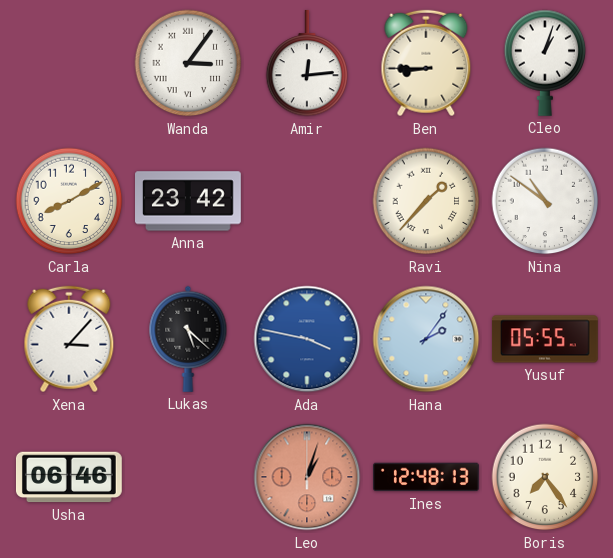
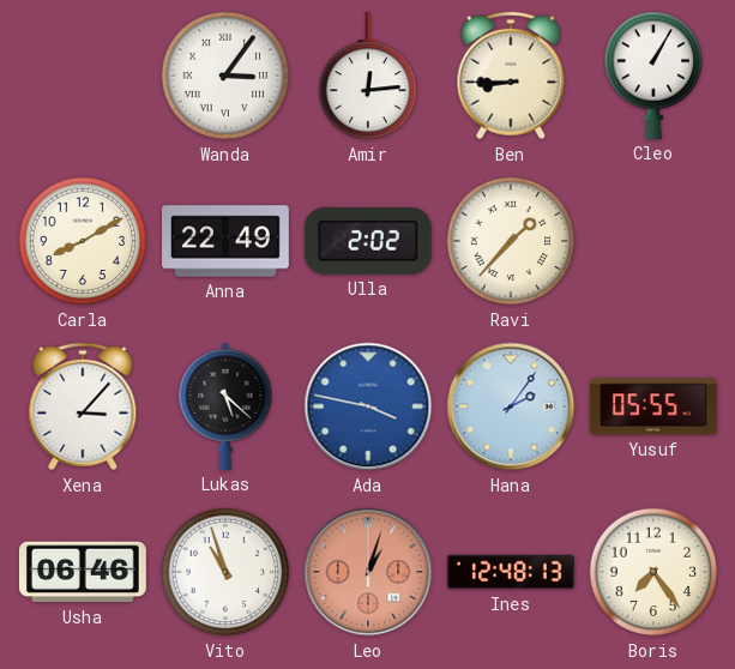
Cleo: 1:03 -> 1:05
Anna: 23:42 -> 22:49
Ulla: none -> 2:02
Nina: 10:51 -> none
Vito: none -> 10:57
